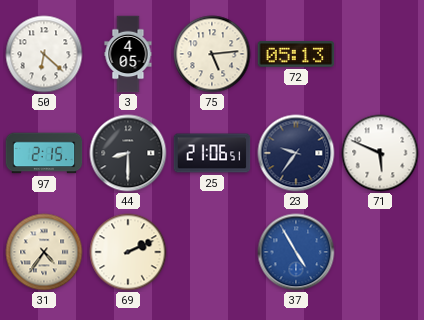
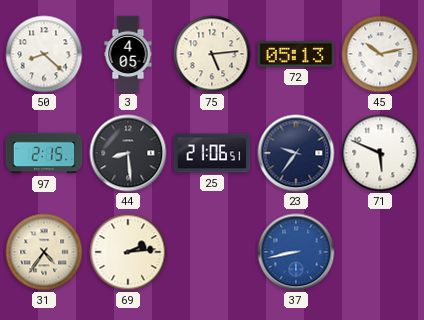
50: 6:22 -> 8:22
45: none -> 10:13
44: 8:30 -> 8:29
69: 2:11 -> 2:14
37: 4:55 -> 8:43
